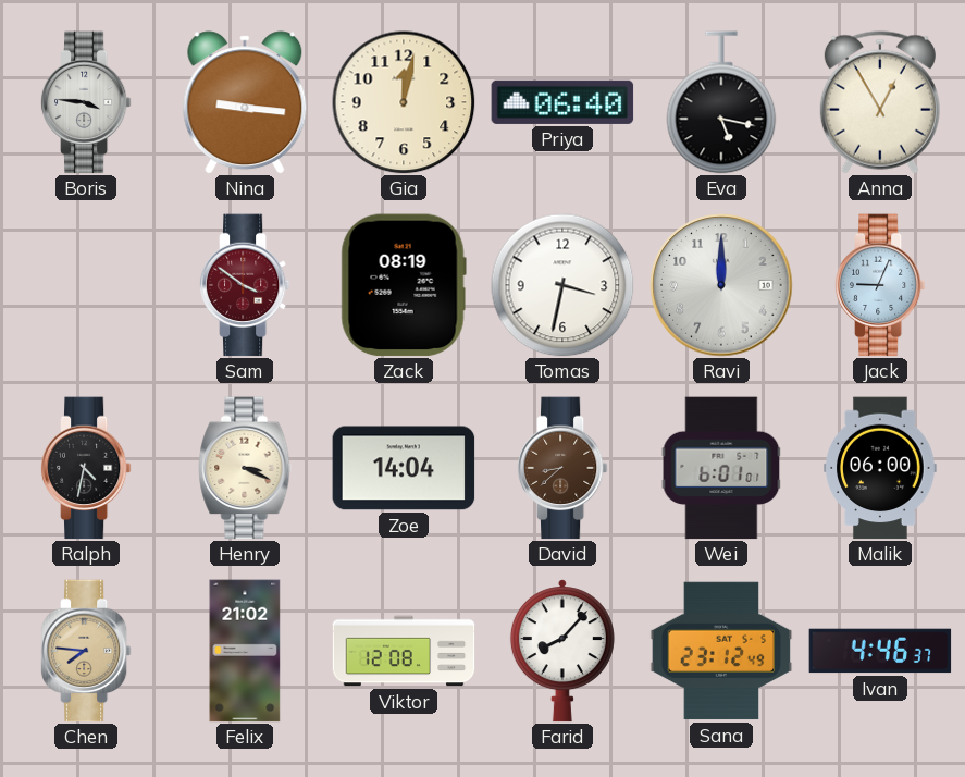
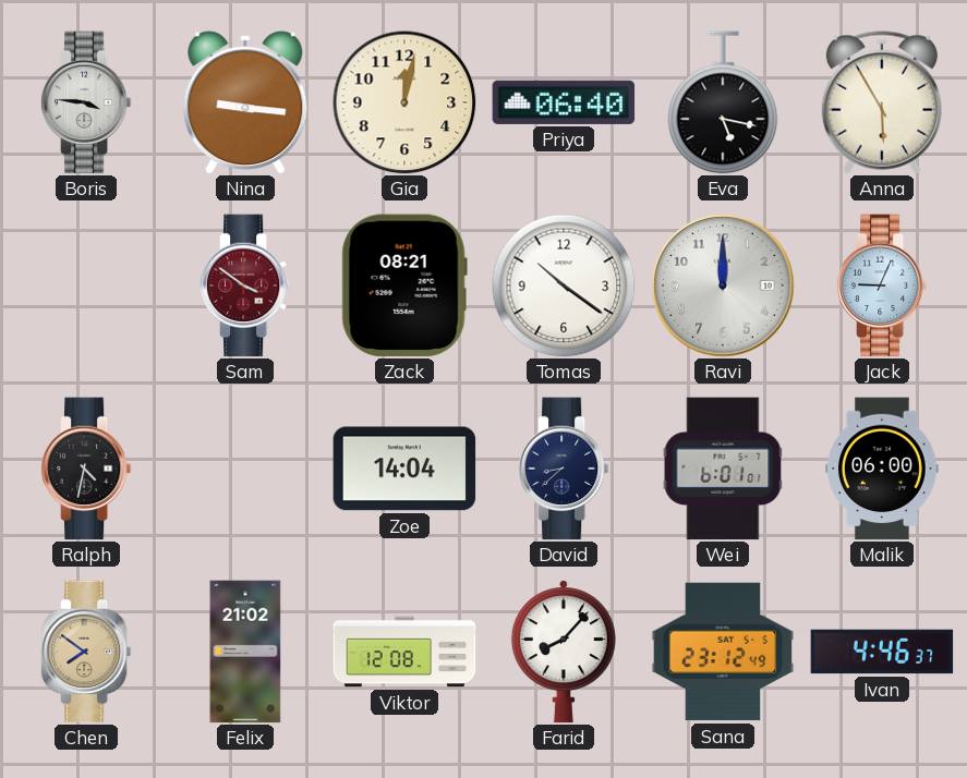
Anna: 12:55 -> 5:55
Zack: 08:19 -> 08:21
Tomas: 3:32 -> 10:21
Henry: 3:19 -> none
David dial: brown -> navy
Chen: 7:46 -> 7:51
